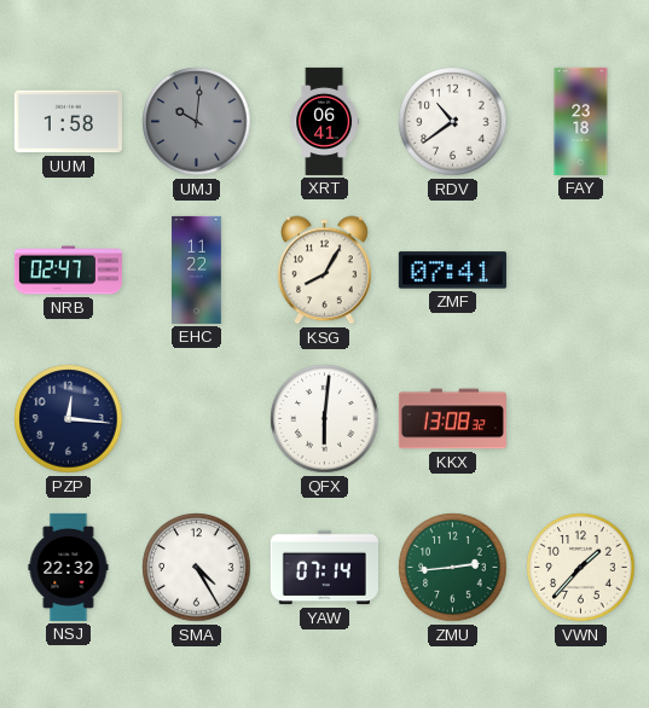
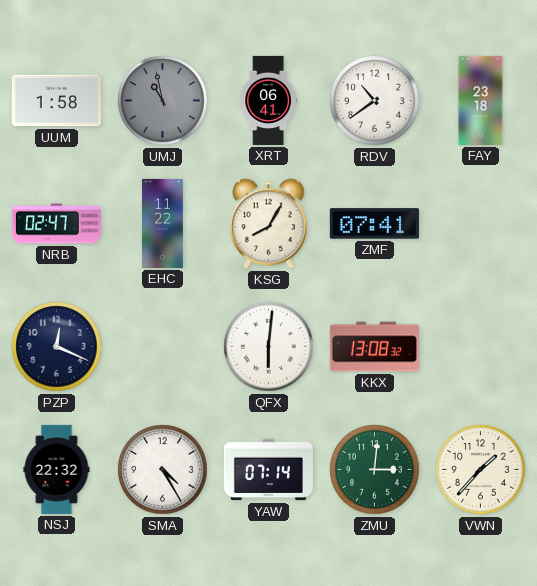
UMJ: 10:01 -> 10:58
PZP: 12:16 -> 12:19
ZMU: 2:44 -> 3:01
